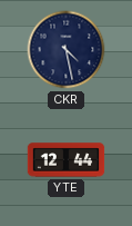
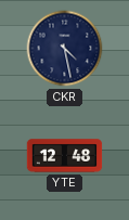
YTE: 12:44 -> 12:48
